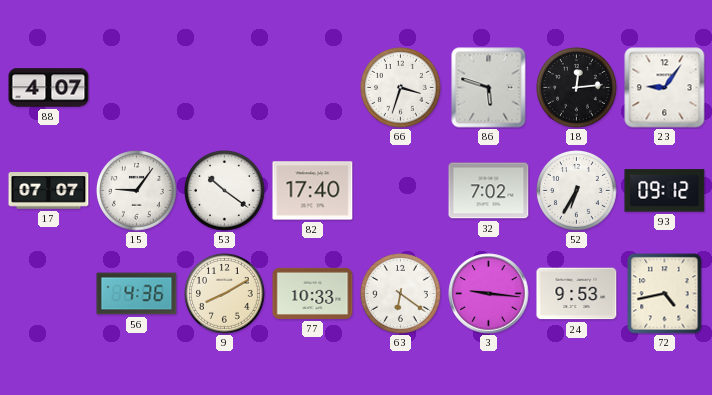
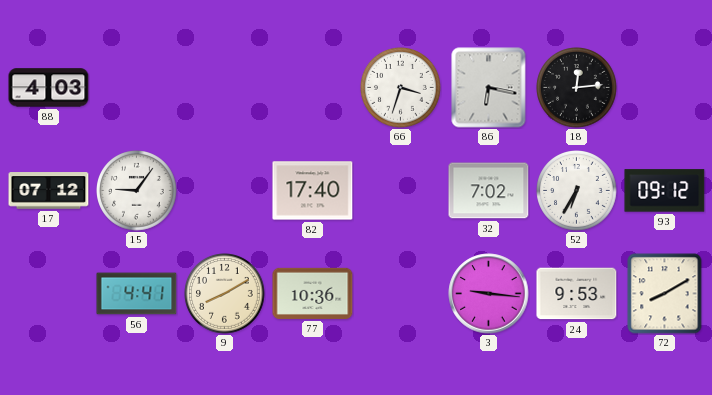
88: 4:07 -> 4:03
86: 5:48 -> 6:17
23: 9:06 -> none
17: 07:07 -> 07:12
53: 10:21 -> none
56: 4:36 -> 4:41
77: 10:33 -> 10:36
63: 6:21 -> none
72: 4:43 -> 8:10
